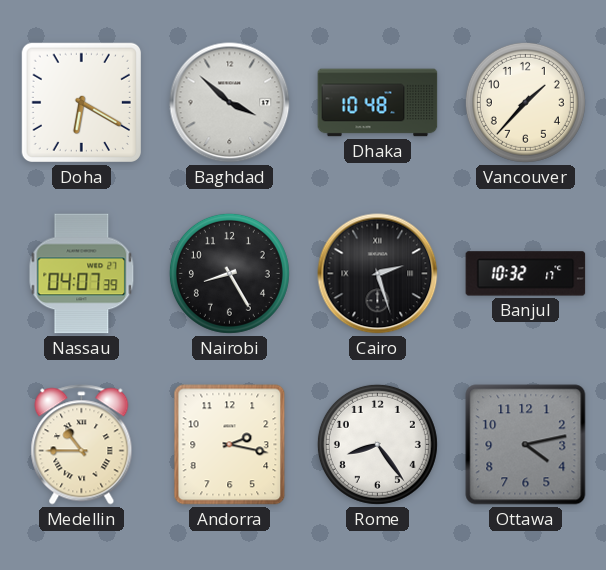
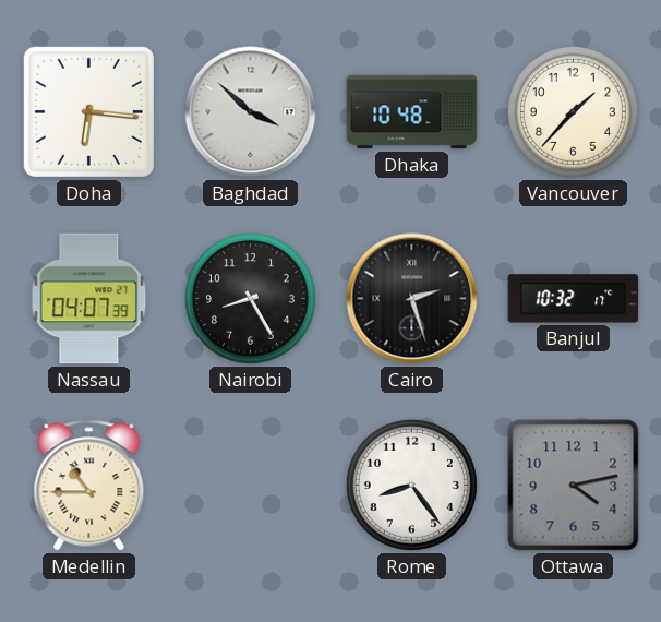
Doha: 6:20 -> 6:16
Andorra: 2:17 -> none
